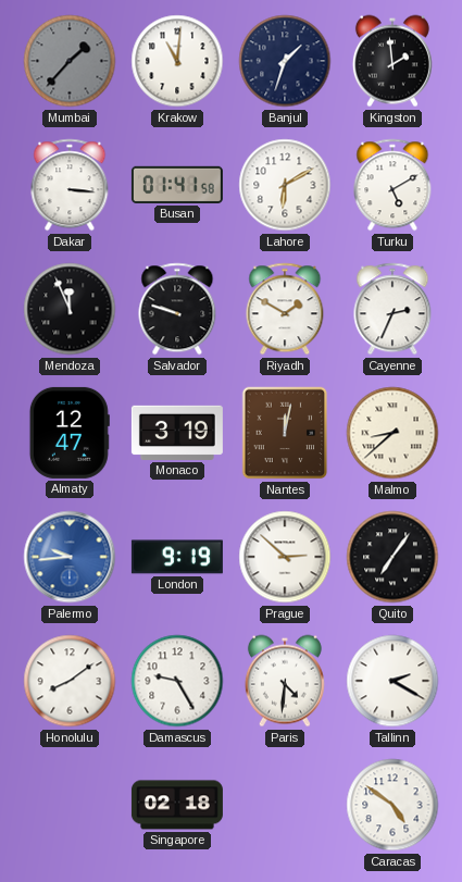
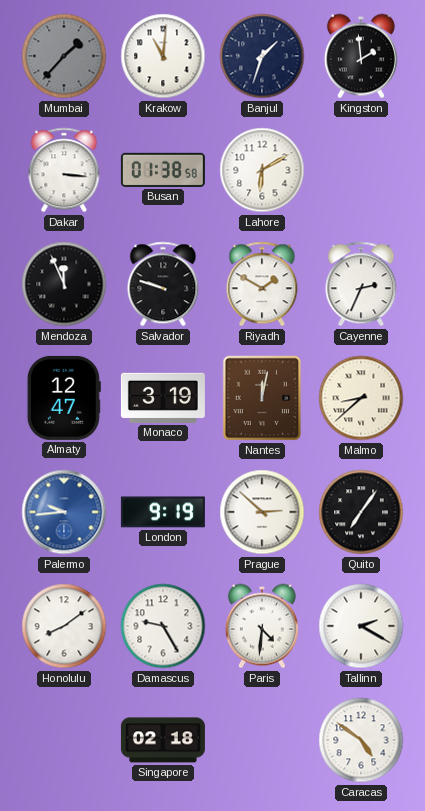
Busan: 01:41 -> 01:38
Turku: 5:10 -> none
